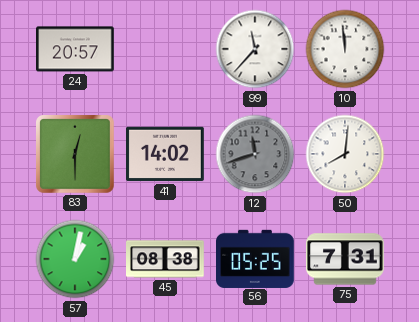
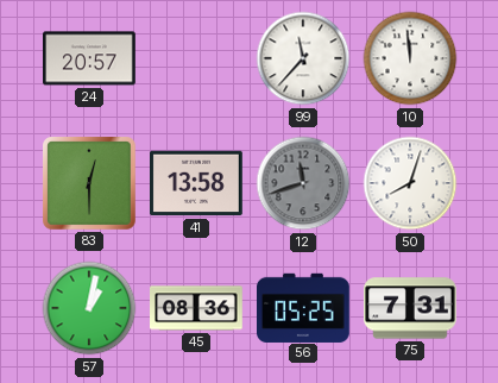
41: 14:02 -> 13:58
50: 8:01 -> 8:03
45: 08:38 -> 08:36
